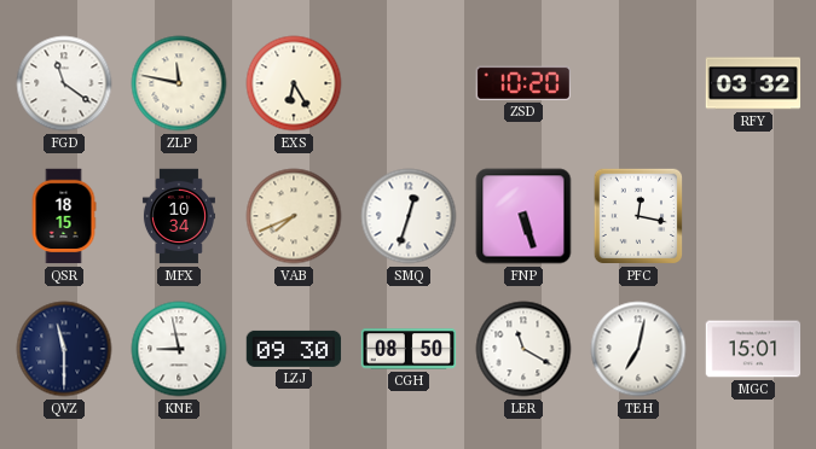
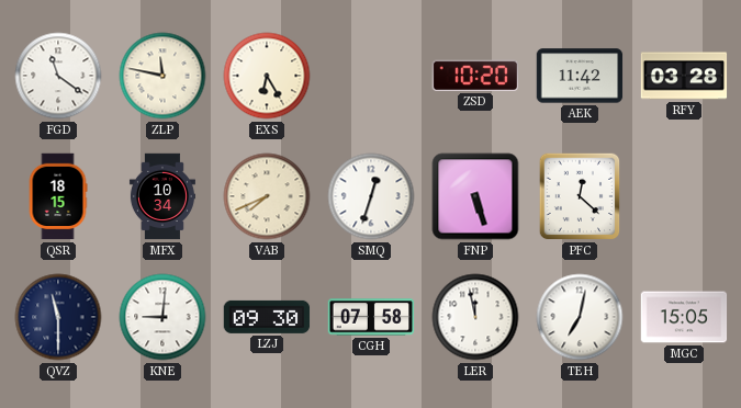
AEK: none -> 11:42
RFY: 03:32 -> 03:28
PFC: 12:17 -> 12:22
KNE: 8:58 -> 9:01
CGH: 08:50 -> 07:58
LER: 11:20 -> 11:58
MGC: 15:01 -> 15:05
